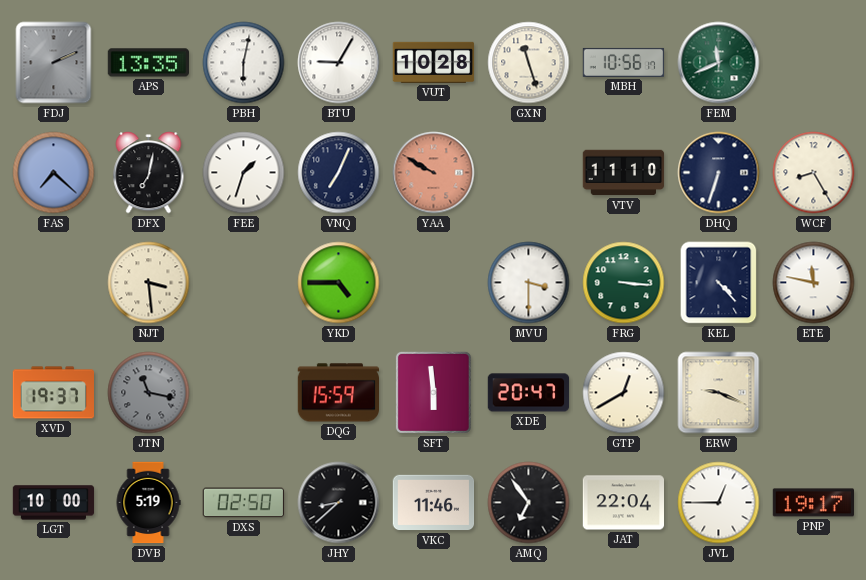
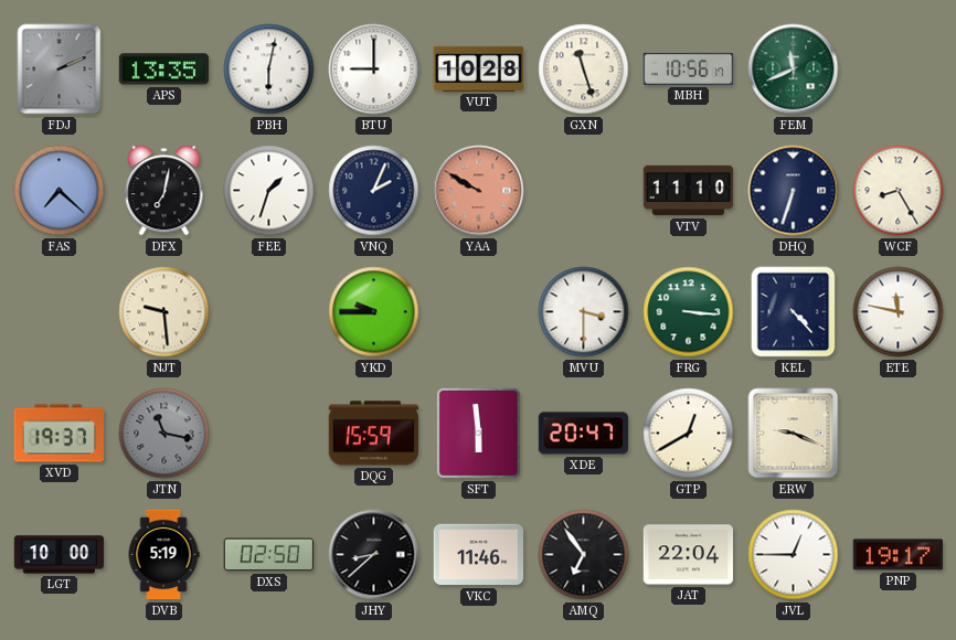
BTU: 9:05 -> 9:00
VNQ: 7:04 -> 2:04
NJT: 3:29 -> 9:29
YKD: 4:45 -> 9:45
